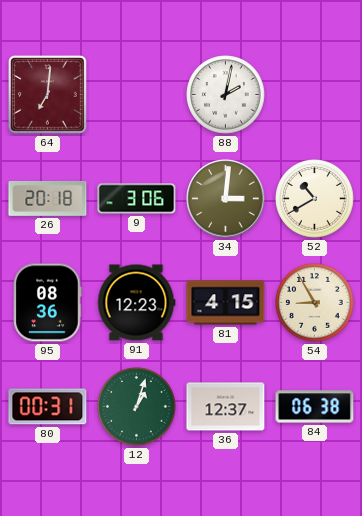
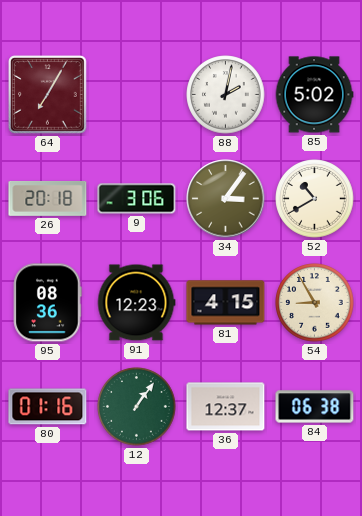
64: 7:01 -> 7:05
85: none -> 5:02
34: 3:01 -> 3:06
80: 00:31 -> 01:16
12: 1:03 -> 1:06
